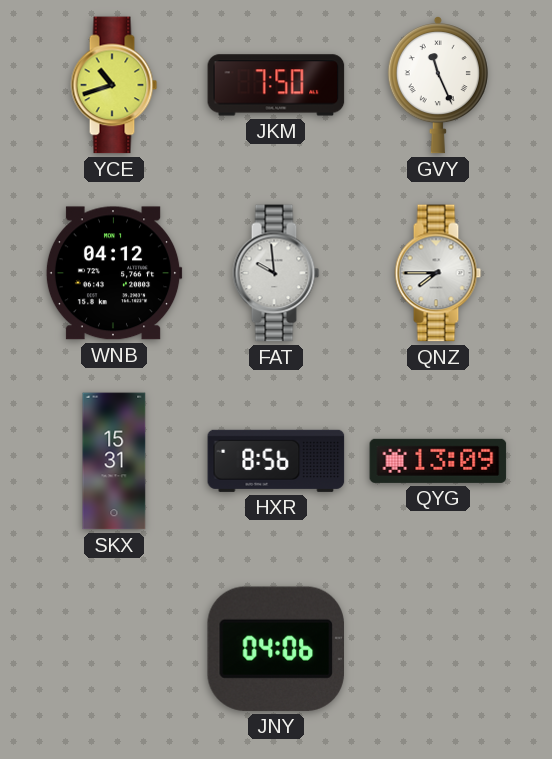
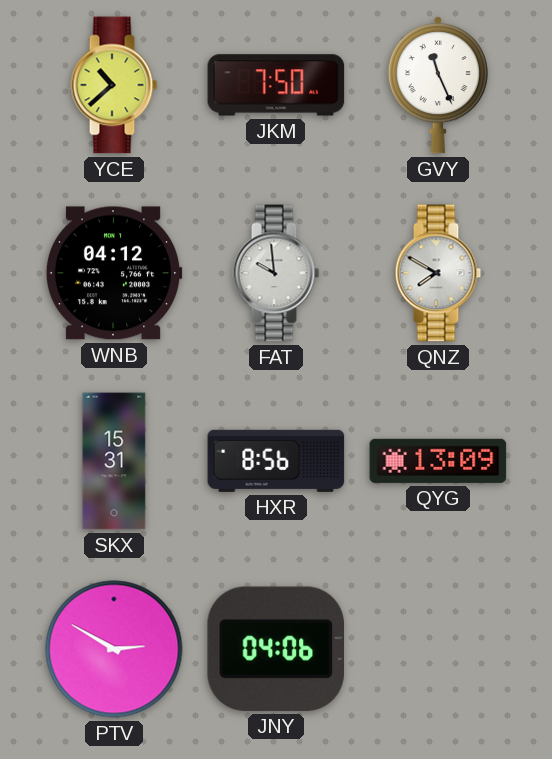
YCE: 10:42 -> 10:38
QNZ: 7:45 -> 7:50
PTV: none -> 2:50
